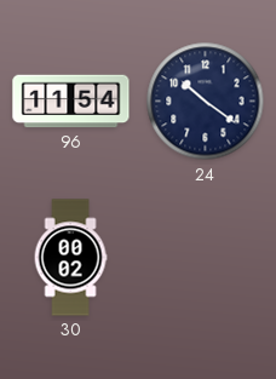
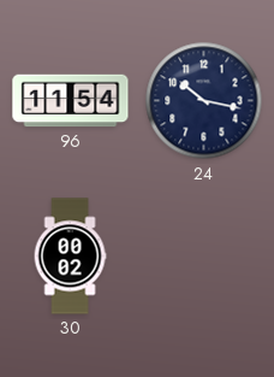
24: 10:21 -> 10:17
